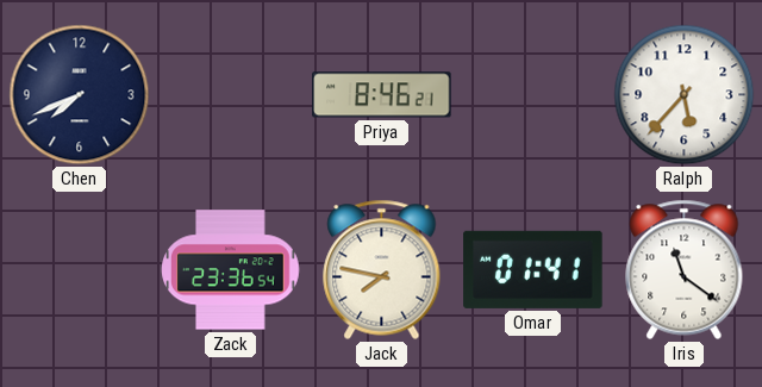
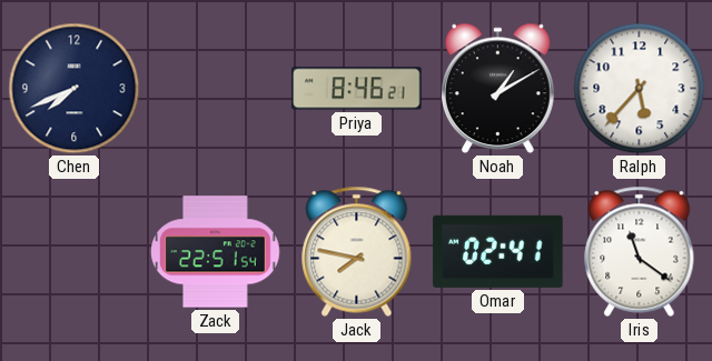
Noah: none -> 1:10
Zack: 23:36 -> 22:51
Omar: 01:41 -> 02:41
